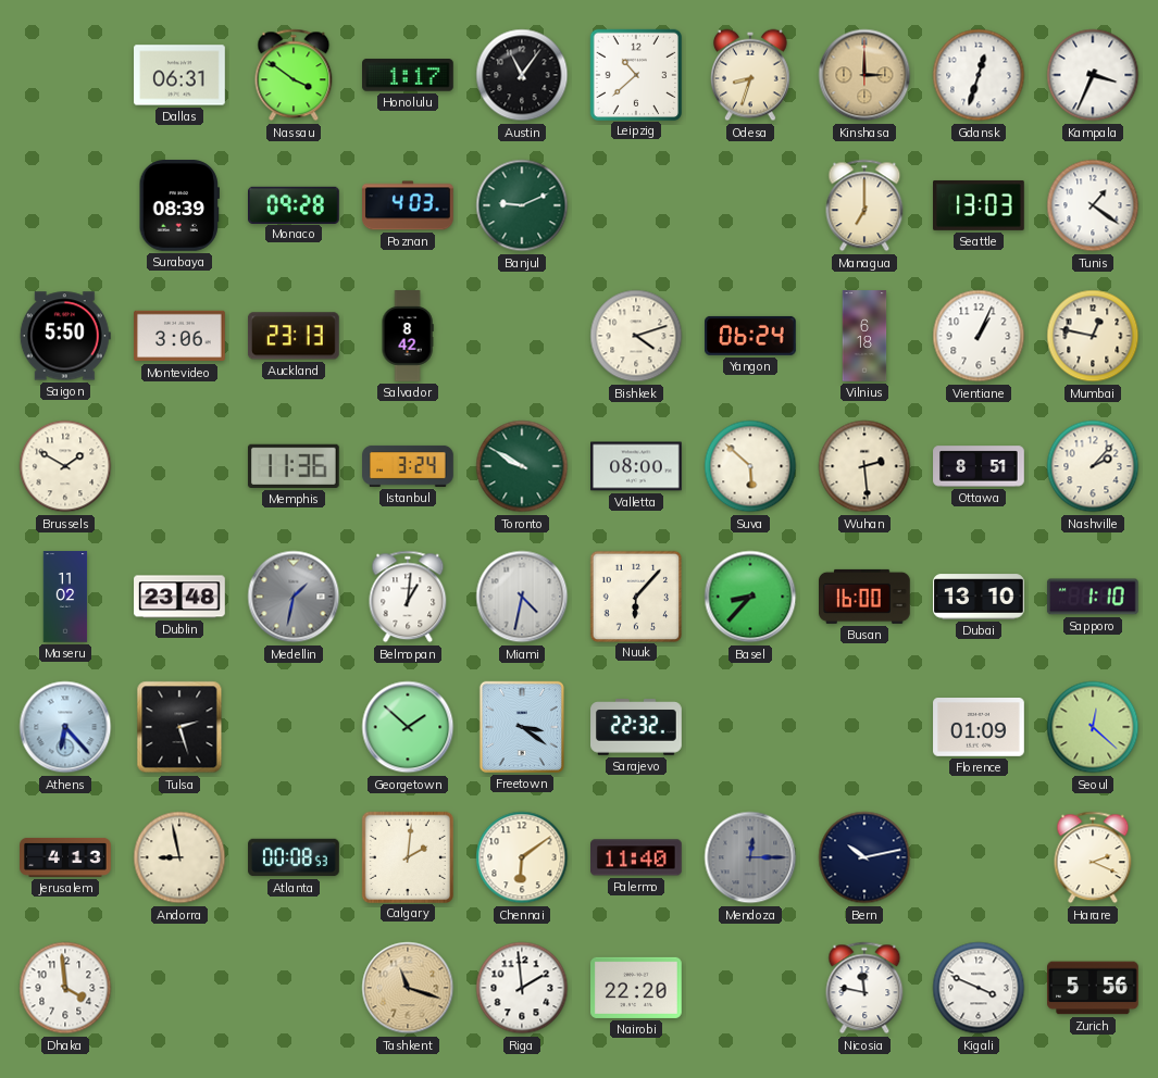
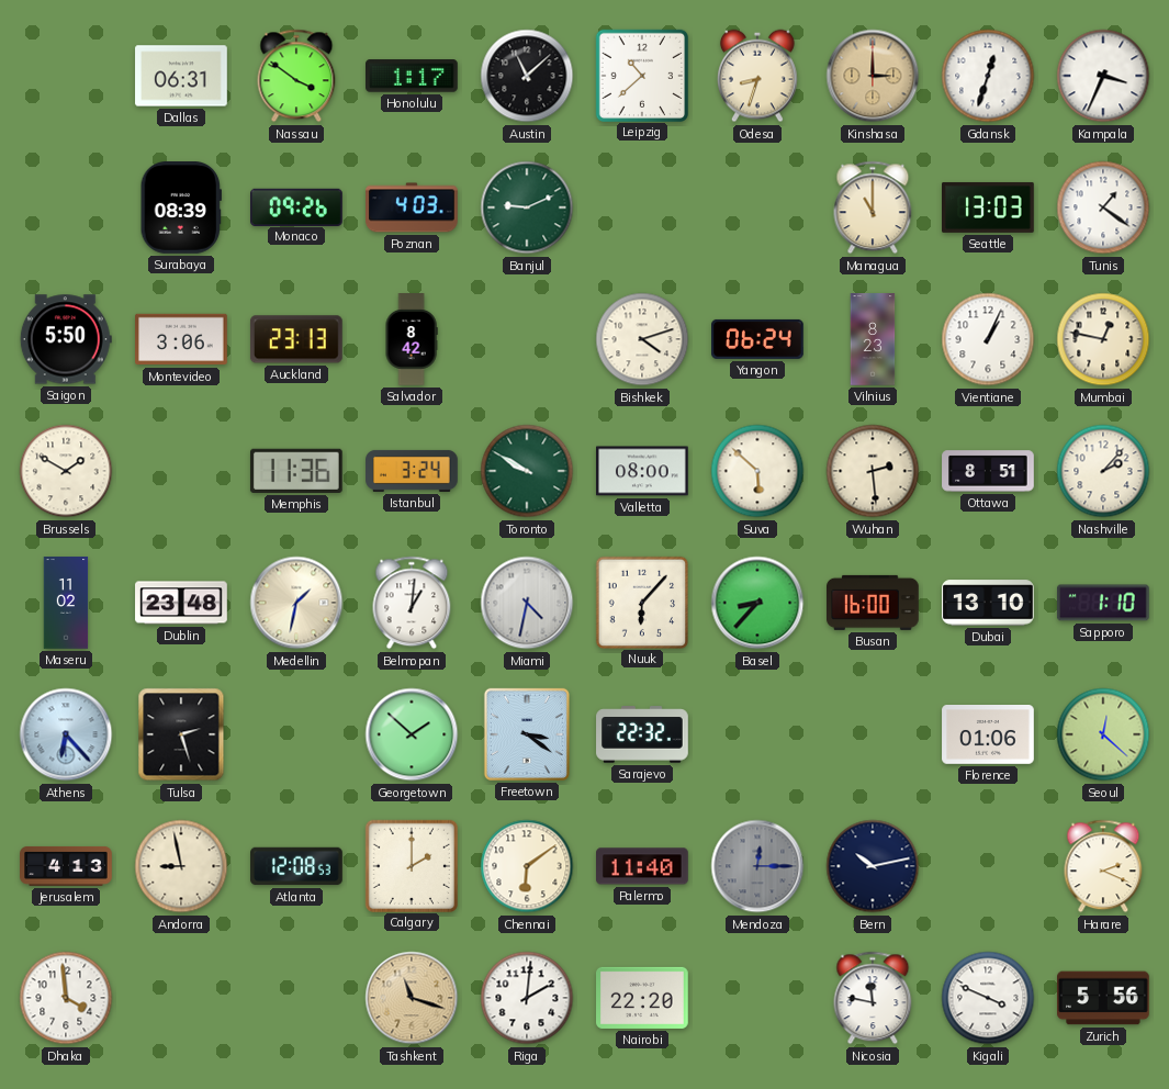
Austin: 11:06 -> 11:08
Monaco: 09:28 -> 09:26
Managua: 7:00 -> 11:00
Vilnius: 6:18 -> 8:23
Medellin dial: grey -> cream
Florence: 01:09 -> 01:06
Atlanta: 00:08 -> 12:08
Calgary: 2:01 -> 2:00
Riga: 1:59 -> 2:01
